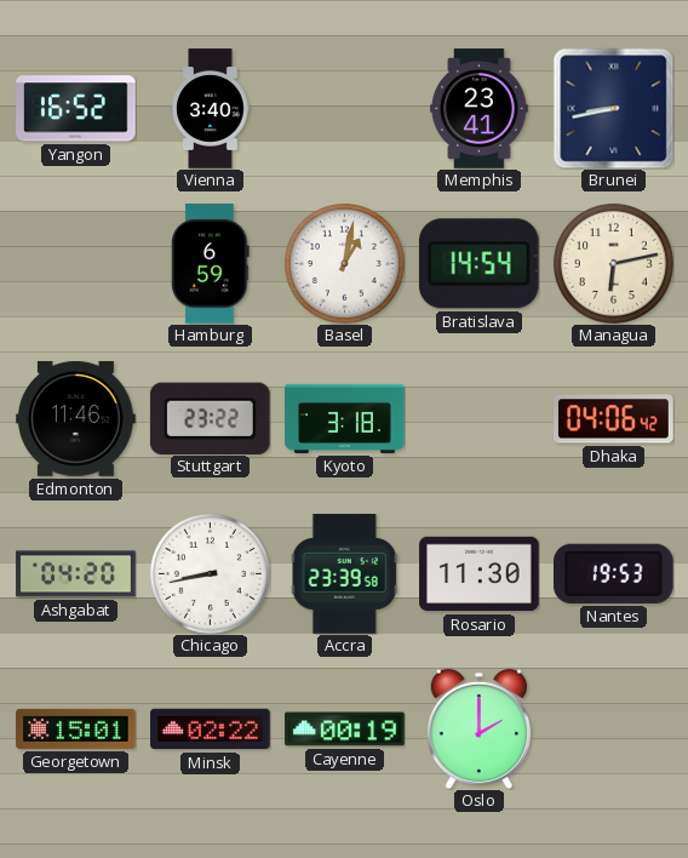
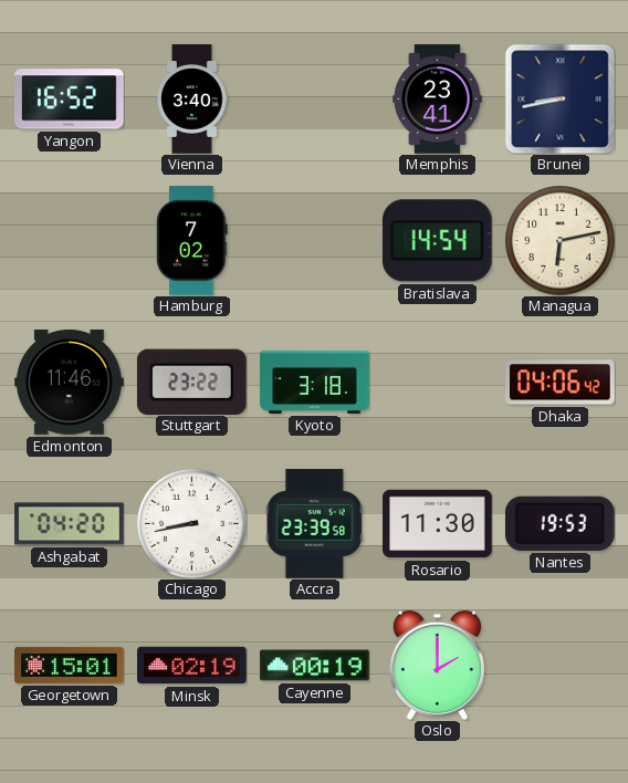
Hamburg: 6:59 -> 7:02
Basel: 1:02 -> none
Minsk: 02:22 -> 02:19
